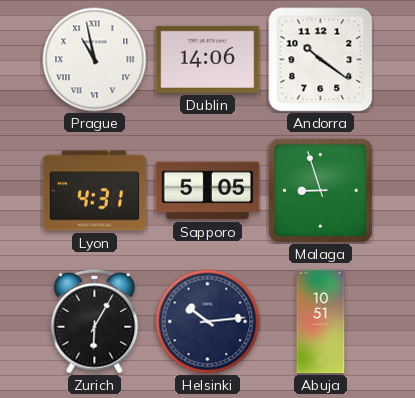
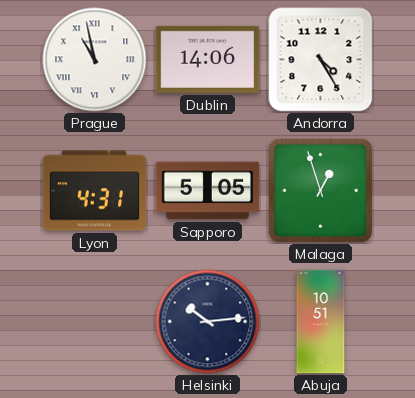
Andorra: 10:21 -> 4:25
Malaga: 8:57 -> 12:57
Zurich: 6:05 -> none
